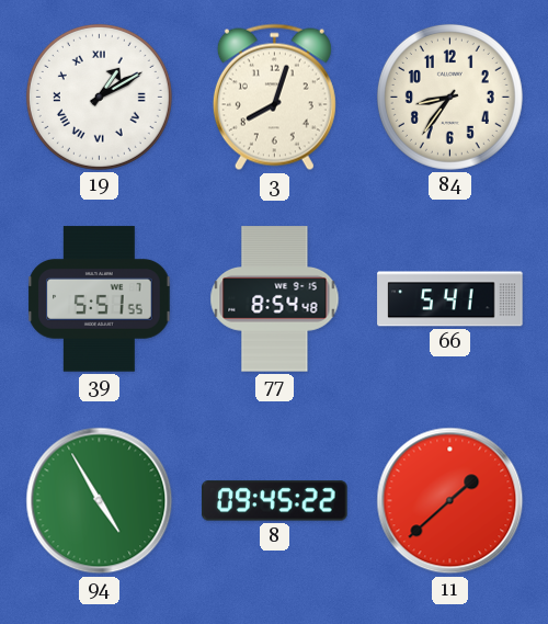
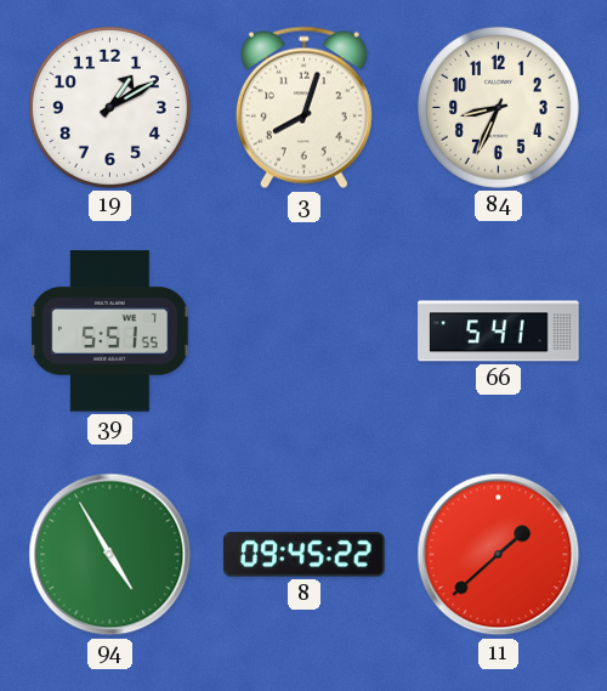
19 numerals: Roman -> Arabic
84: 8:36 -> 8:34
77: 8:54 -> none
